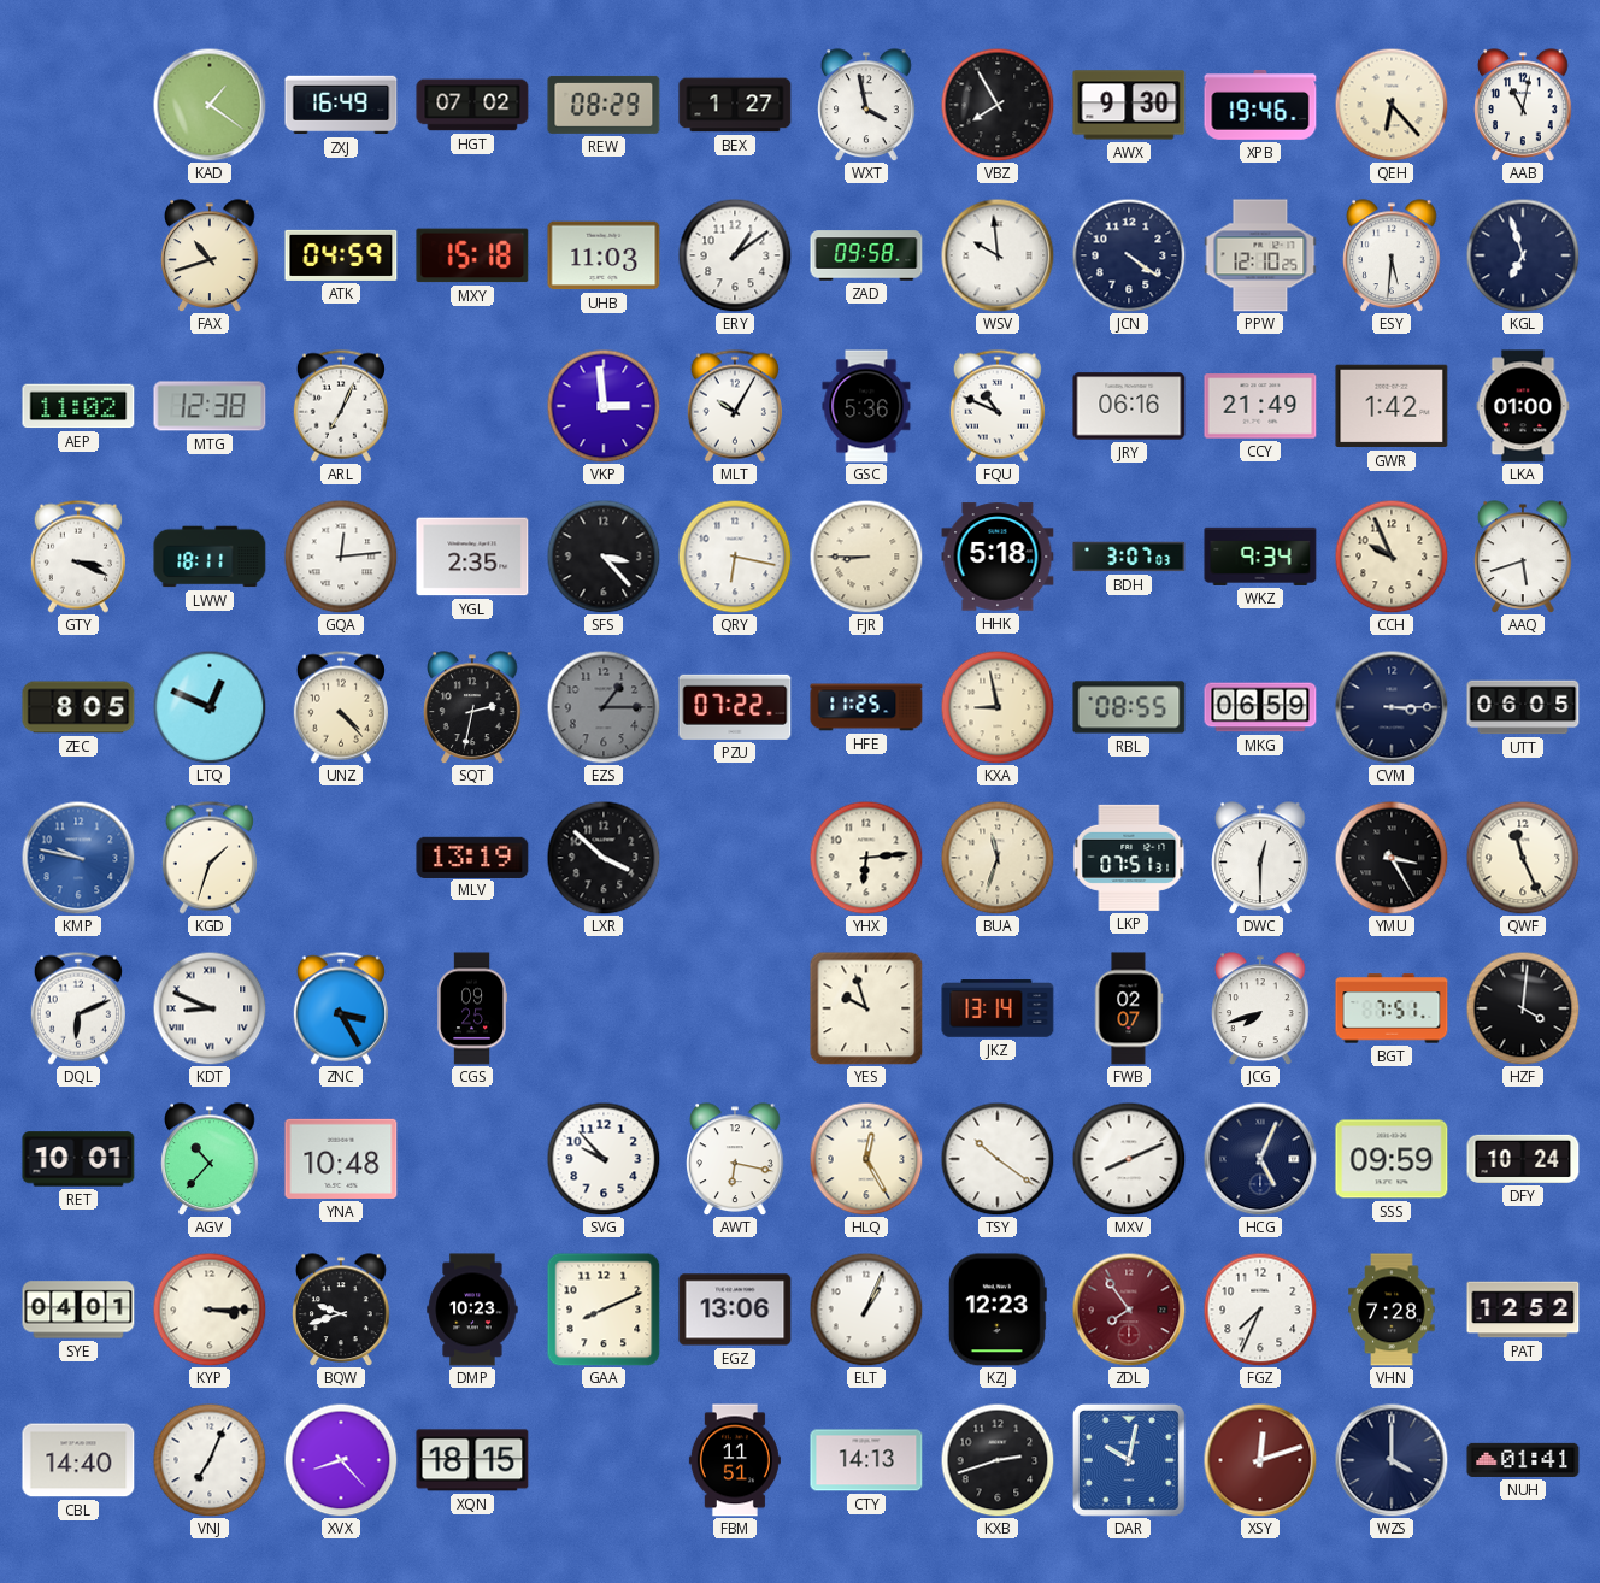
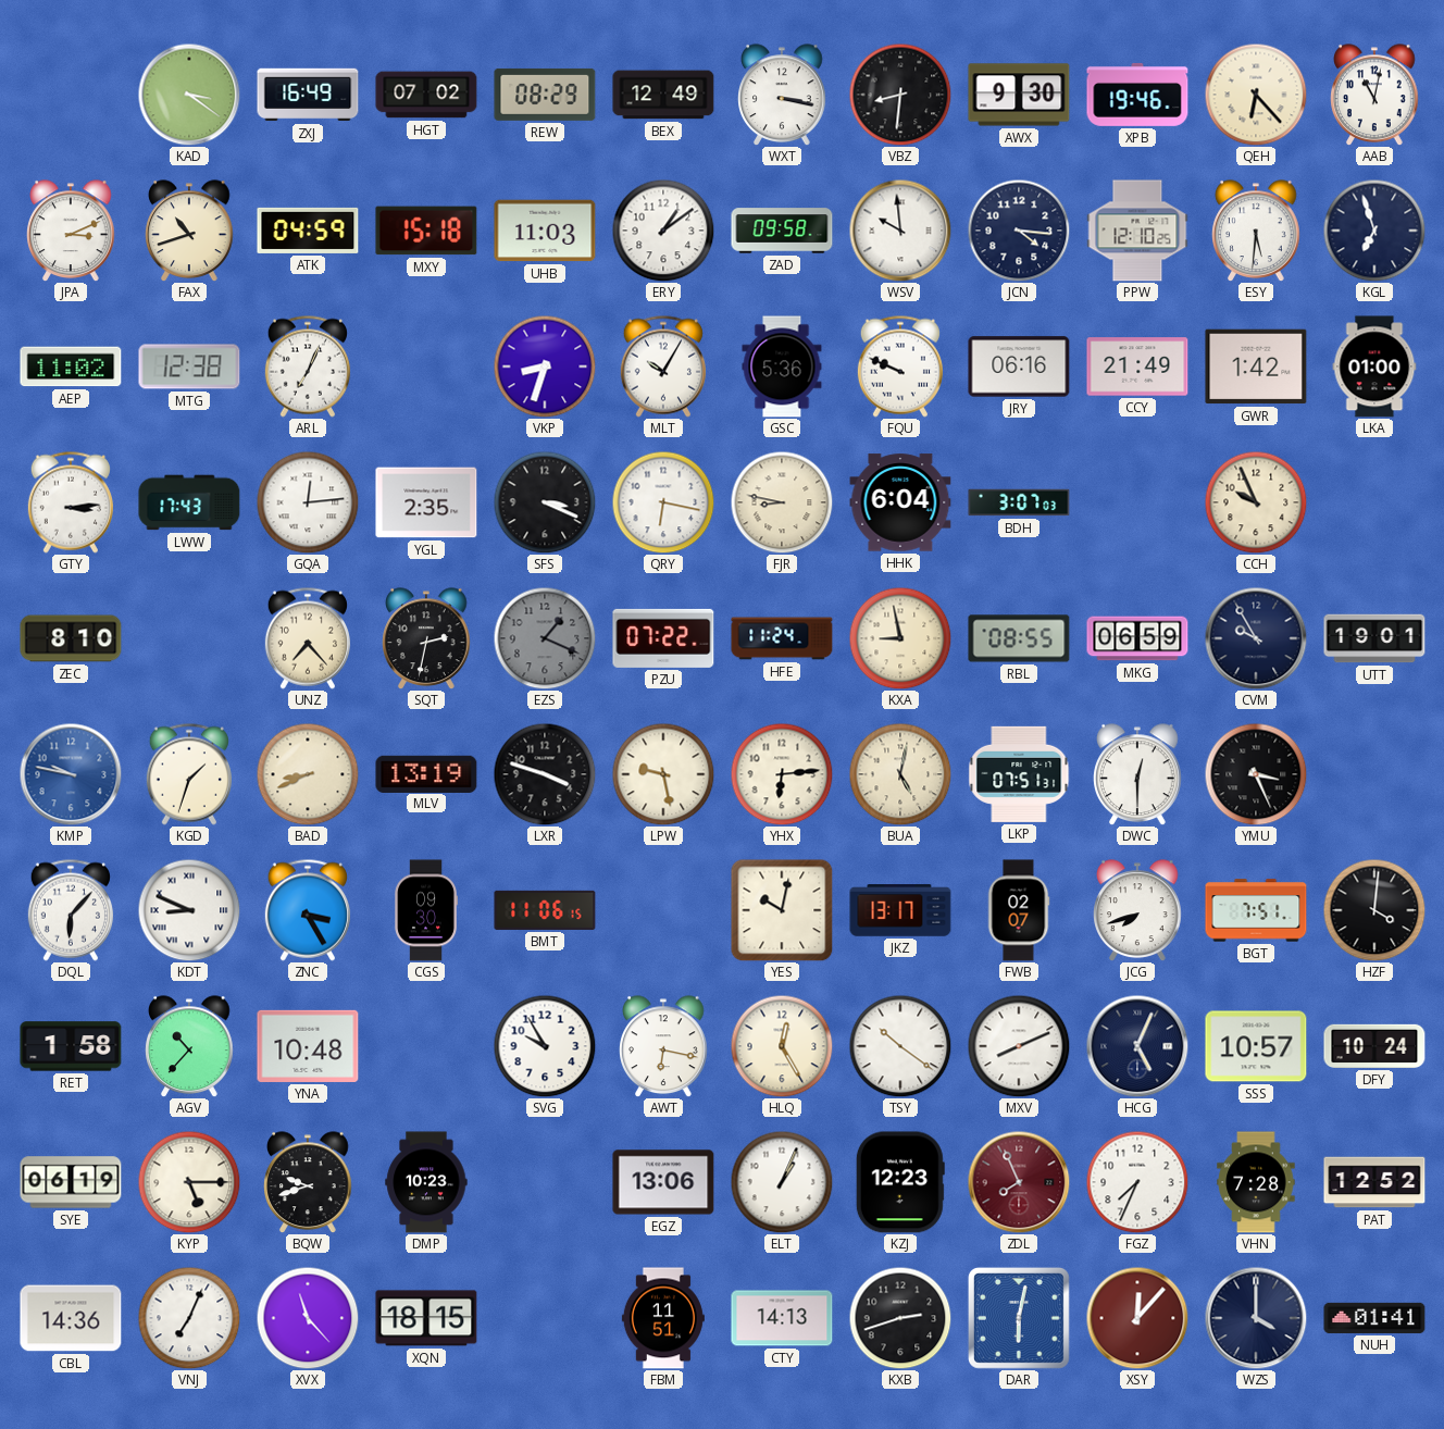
KAD: 1:21 -> 3:21
BEX: 1:27 -> 12:49
WXT: 3:58 -> 3:17
VBZ: 7:55 -> 8:31
JPA: none -> 3:11
JCN: 4:21 -> 4:16
VKP: 2:59 -> 8:33
FQU: 10:49 -> 9:49
GTY: 3:19 -> 3:14
LWW: 18:11 -> 17:43
SFS: 3:23 -> 3:19
FJR: 8:45 -> 8:47
HHK: 5:18 -> 6:04
WKZ: 9:34 -> none
AAQ: 5:42 -> none
ZEC: 8:05 -> 8:10
LTQ: 12:49 -> none
UNZ: 4:23 -> 7:23
EZS: 1:15 -> 1:19
HFE: 11:25 -> 11:24
CVM: 3:15 -> 9:55
UTT: 06:05 -> 19:01
BAD: none -> 8:41
LXR: 3:52 -> 3:48
LPW: none -> 9:28
BUA: 11:33 -> 5:02
YMU: 3:25 -> 3:26
QWF: 11:26 -> none
DQL: 6:11 -> 6:07
CGS: 09:25 -> 09:30
BMT: none -> 11:06
YES: 9:57 -> 10:02
JKZ: 13:14 -> 13:17
RET: 10:01 -> 1:58
SVG: 9:53 -> 9:55
SSS: 09:59 -> 10:57
SYE: 04:01 -> 06:19
KYP: 3:15 -> 5:15
GAA: 8:11 -> none
ZDL: 7:54 -> 7:56
CBL: 14:40 -> 14:36
XVX: 8:23 -> 11:23
DAR: 10:02 -> 6:02
XSY: 12:12 -> 12:07
